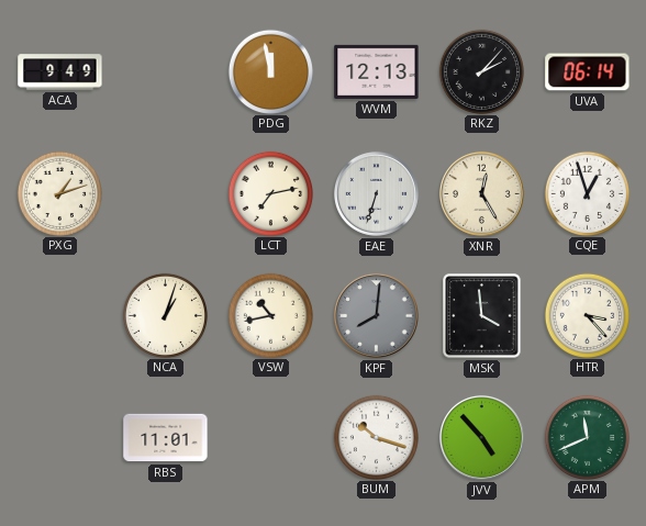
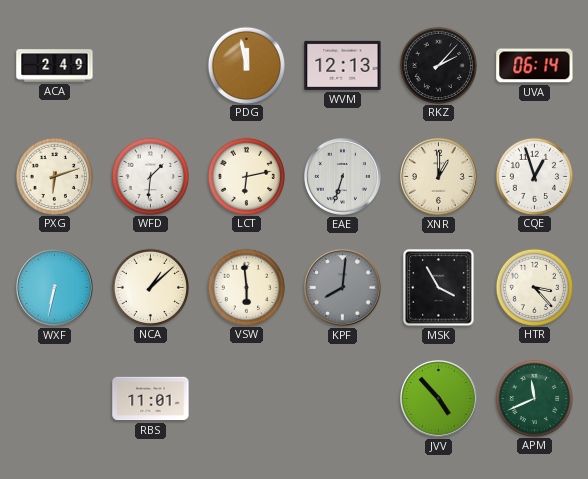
ACA: 9:49 -> 2:49
PXG: 1:12 -> 6:12
WFD: none -> 1:31
LCT: 7:13 -> 6:13
XNR: 12:25 -> 1:00
WXF: none -> 6:32
NCA: 1:03 -> 1:08
VSW: 10:43 -> 5:59
MSK: 3:59 -> 3:55
BUM: 10:18 -> none
